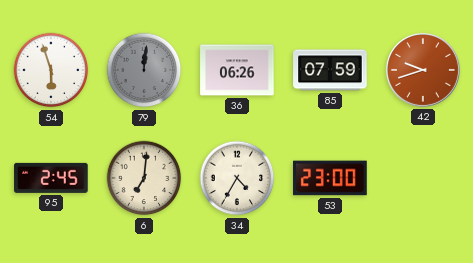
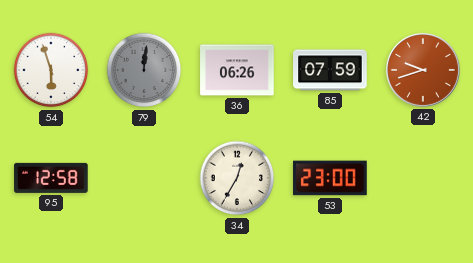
95: 2:45 -> 12:58
6: 7:01 -> none
34: 4:35 -> 12:35
